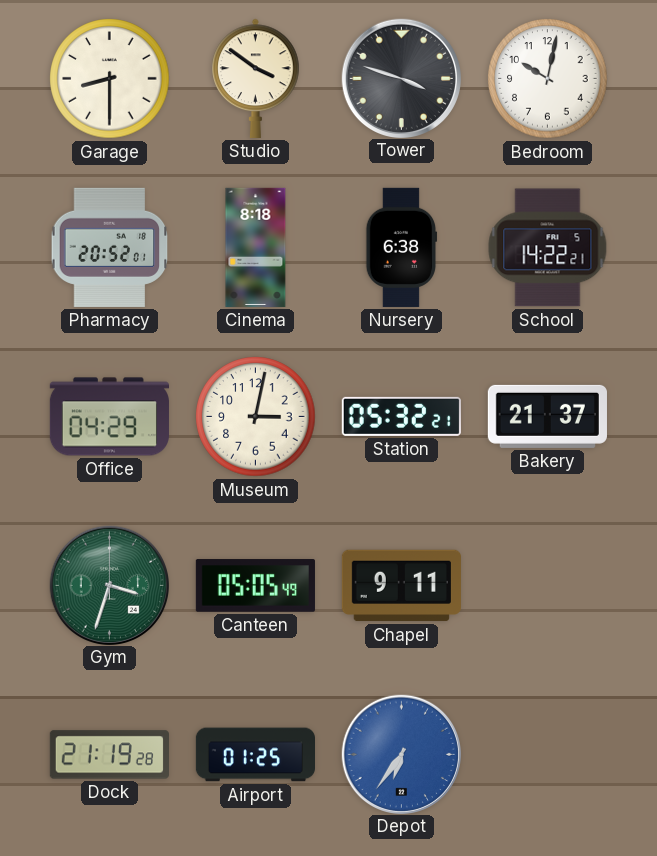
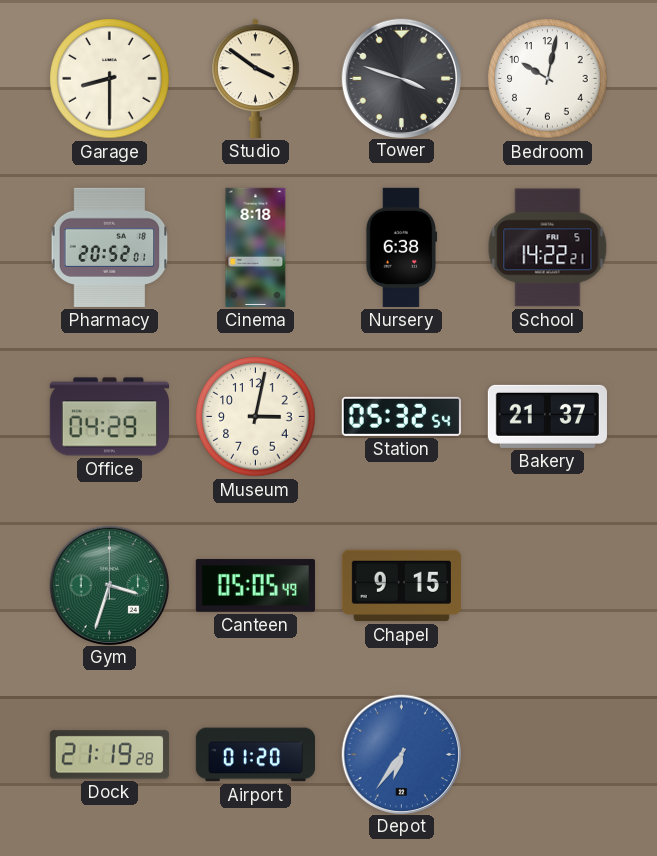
Station: 05:32:21 -> 05:32:54
Chapel: 9:11 -> 9:15
Airport: 01:25 -> 01:20
